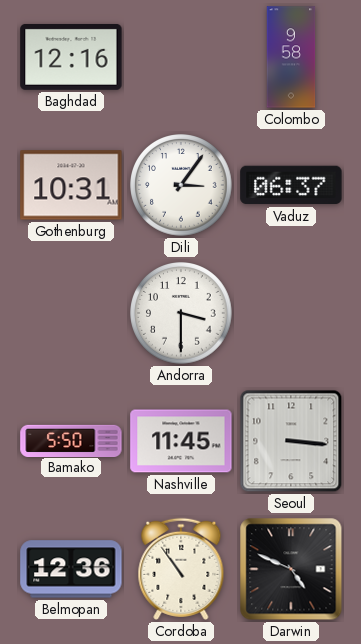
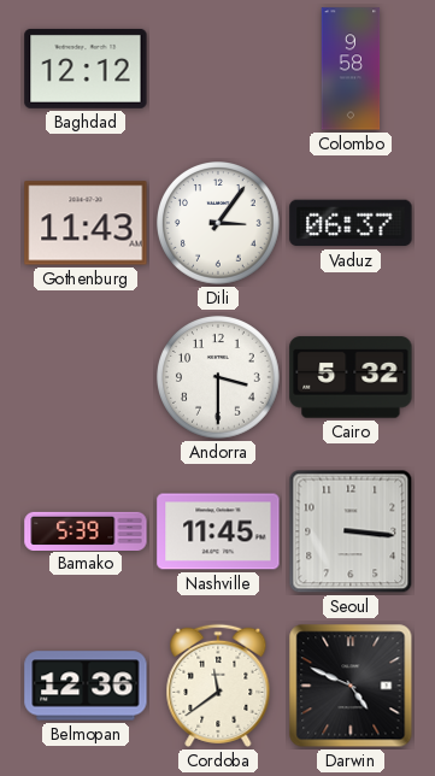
Baghdad: 12:16 -> 12:12
Gothenburg: 10:31 -> 11:43
Cairo: none -> 5:32
Bamako: 5:50 -> 5:39
Cordoba: 10:54 -> 11:39
